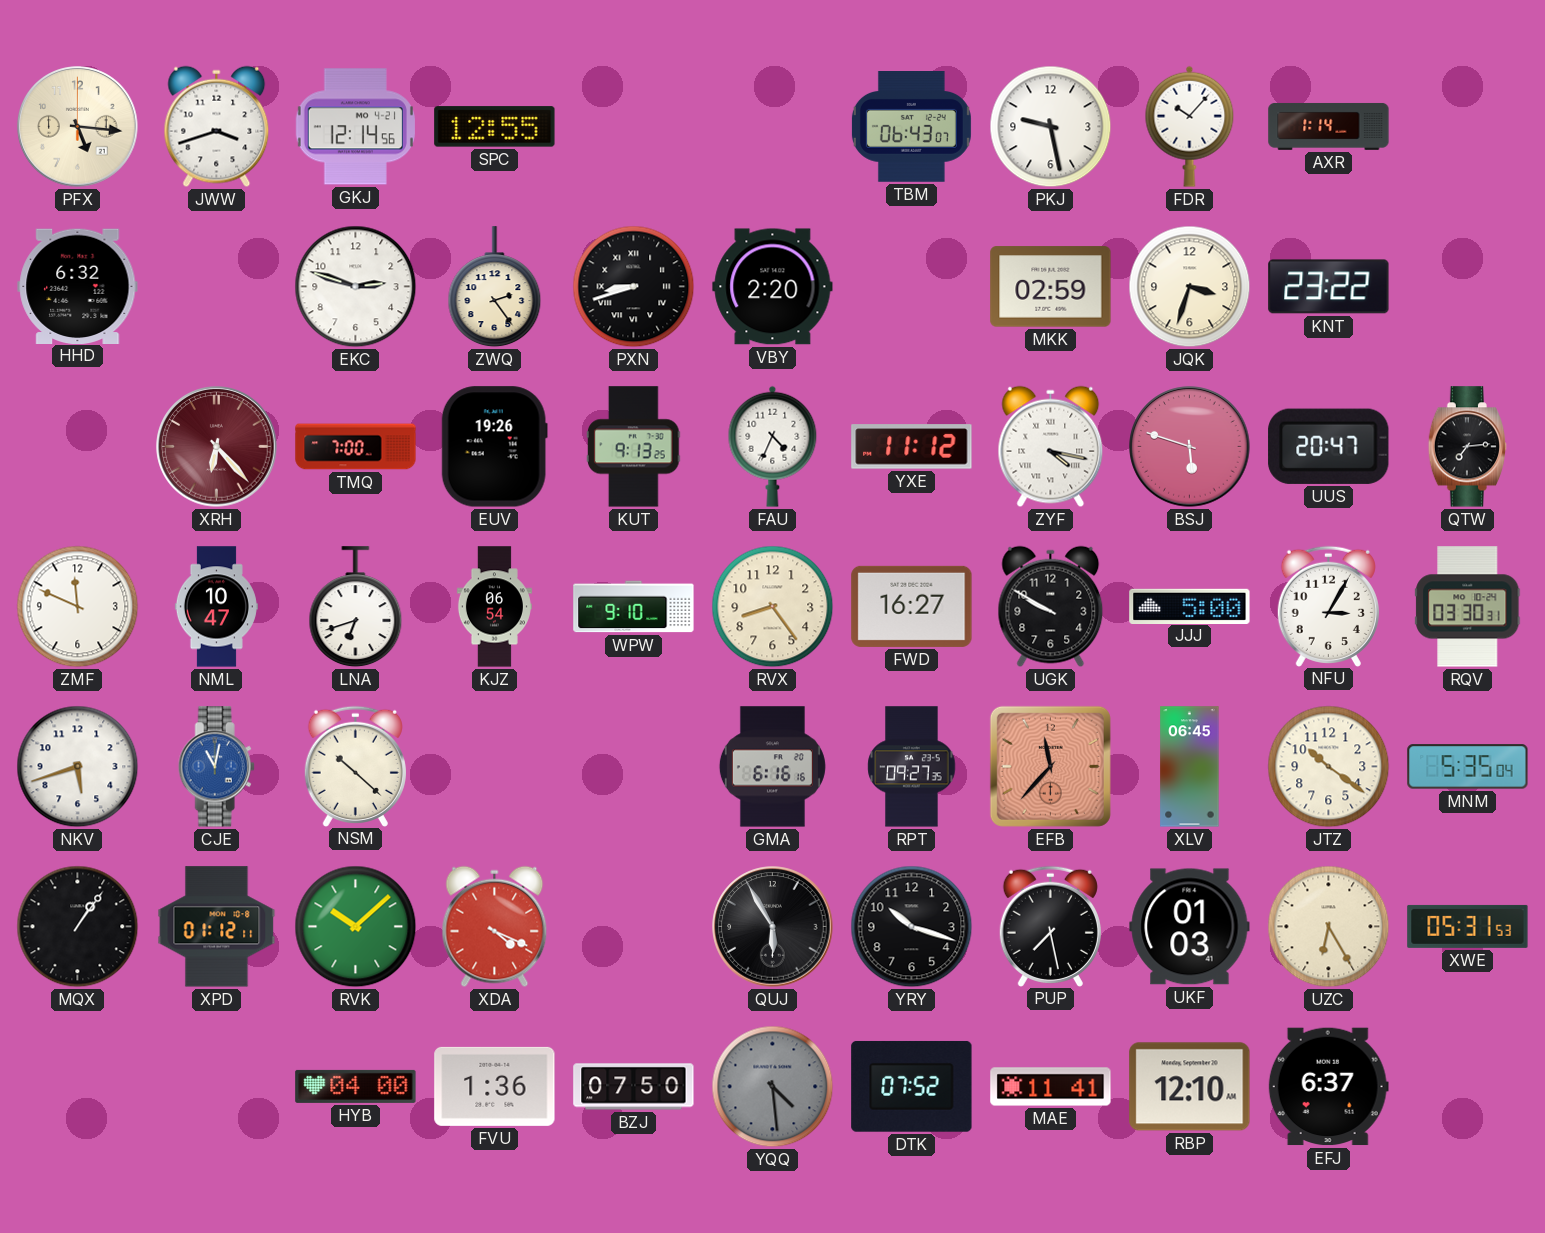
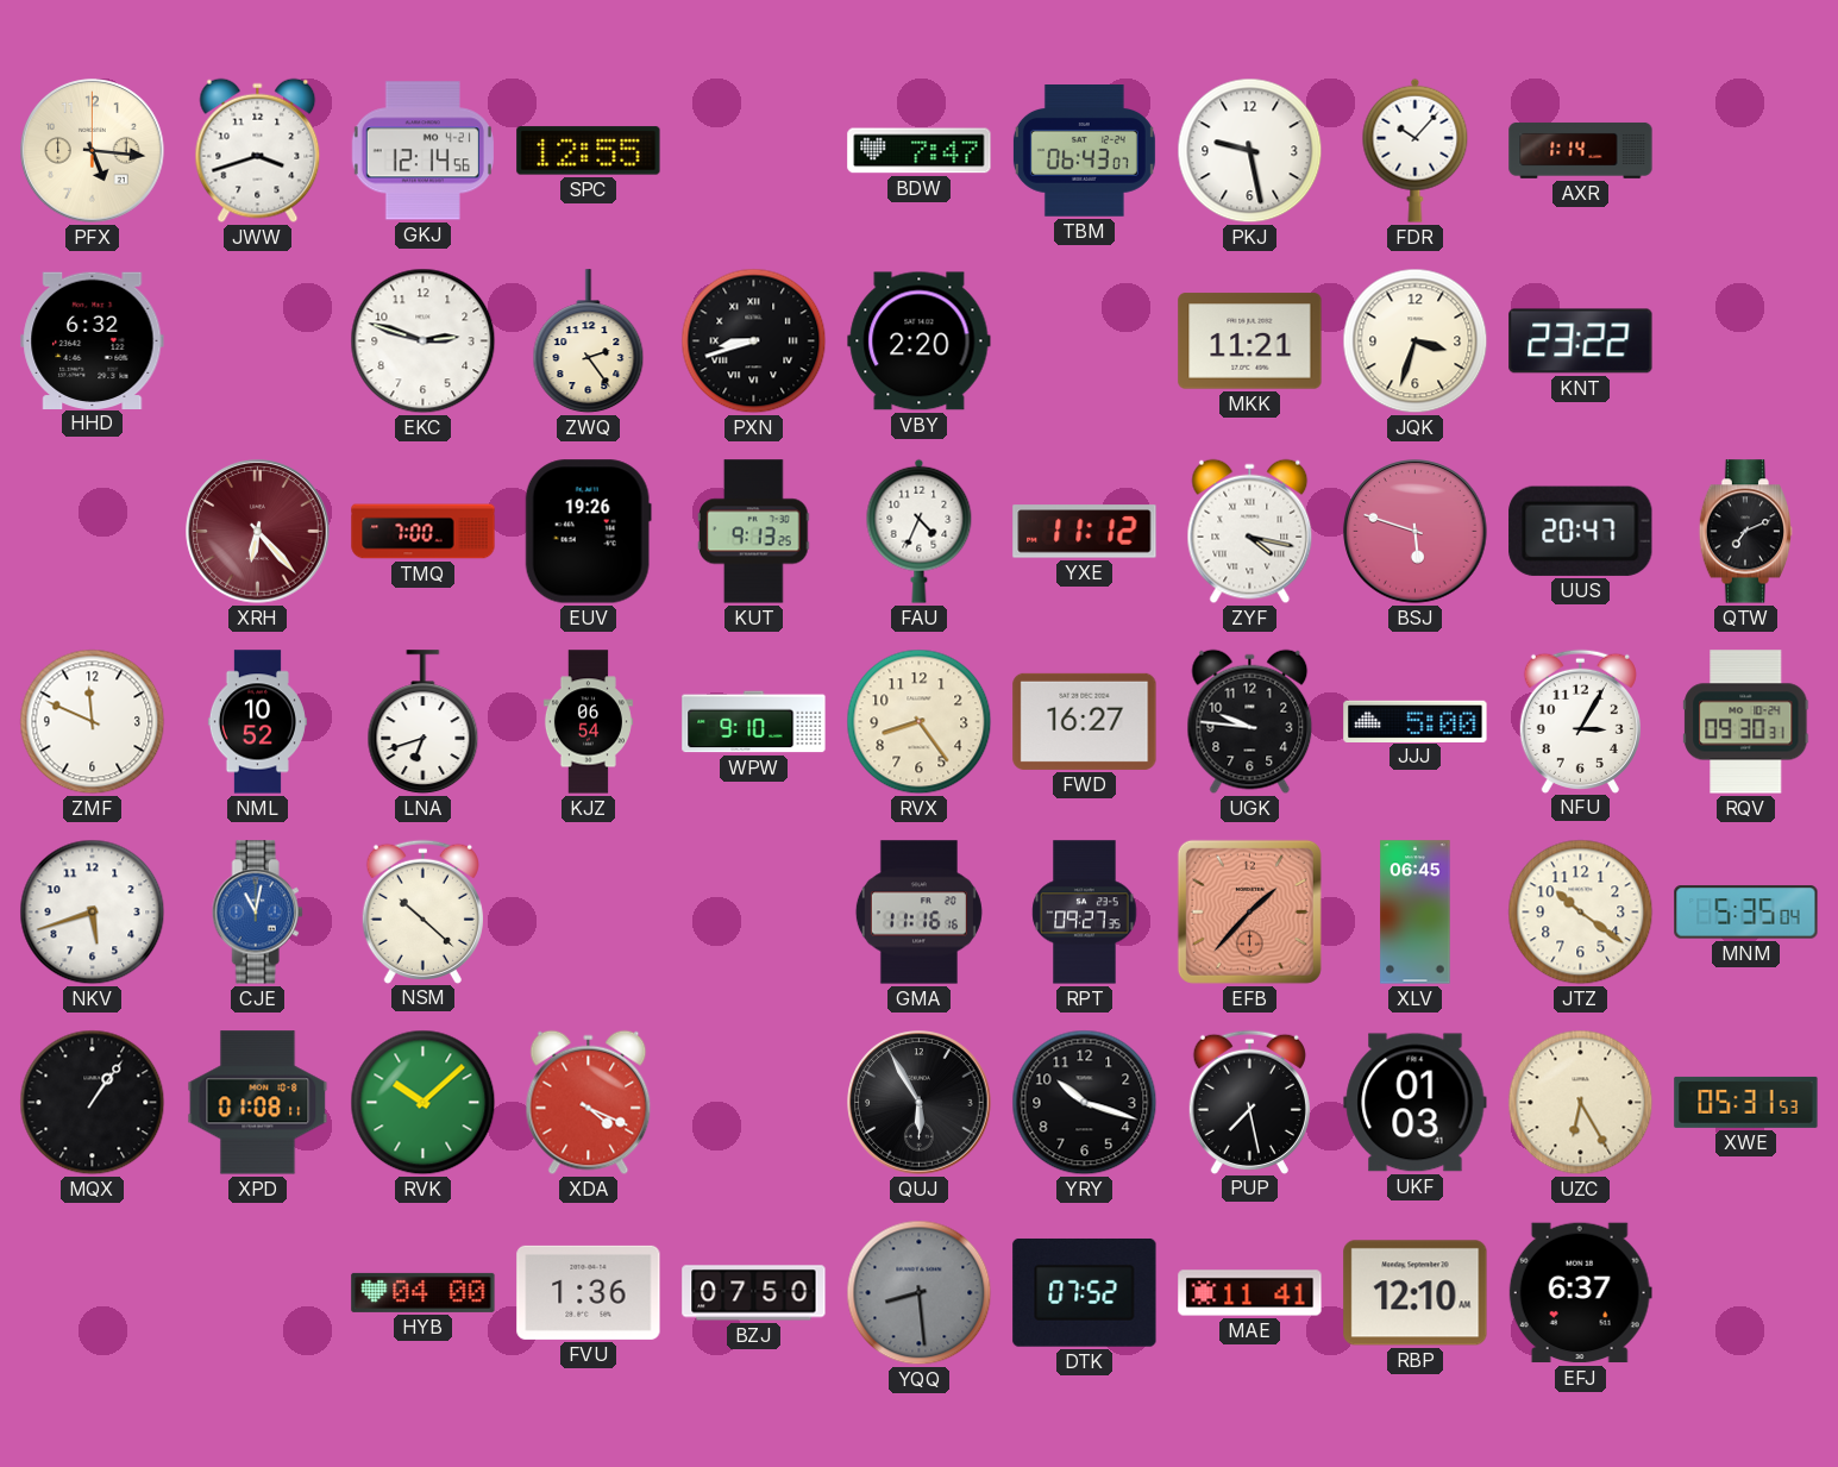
BDW: none -> 7:47
MKK: 02:59 -> 11:21
QTW: 7:14 -> 7:11
NML: 10:47 -> 10:52
UGK: 9:50 -> 9:46
RQV: 03:30 -> 09:30
GMA: 6:16 -> 11:16
EFB: 11:37 -> 1:37
XPD: 01:12 -> 01:08
YQQ: 4:29 -> 8:29
